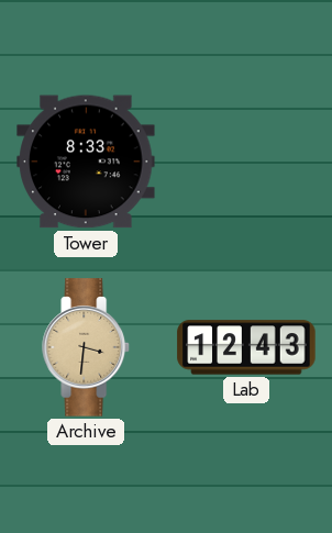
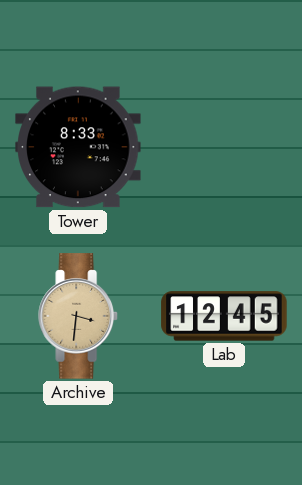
Lab: 12:43 -> 12:45
